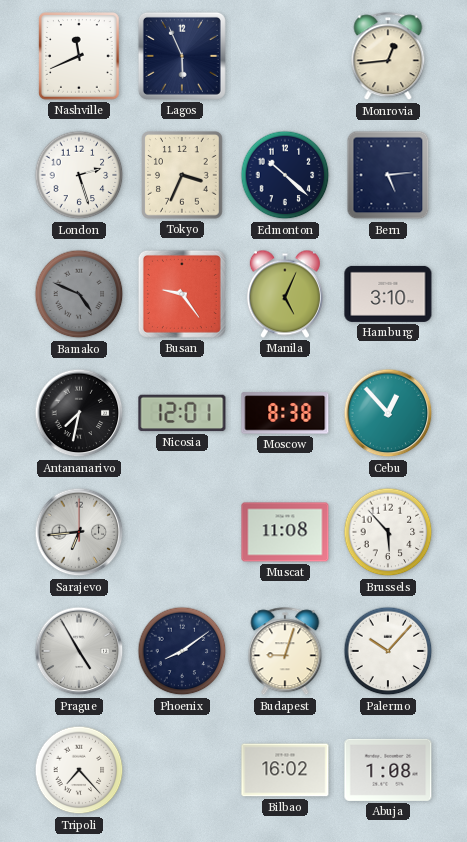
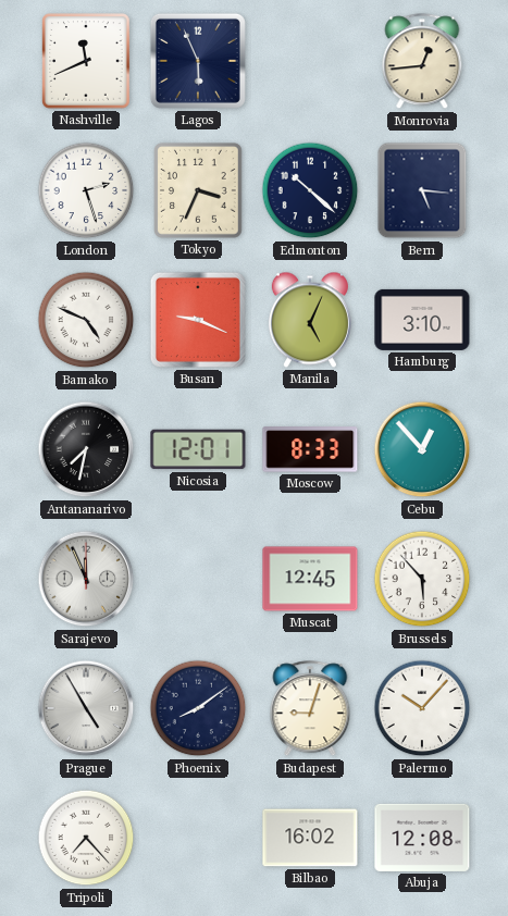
Bern: 5:14 -> 5:16
Bamako dial: grey -> white
Busan: 9:24 -> 9:19
Moscow: 8:38 -> 8:33
Sarajevo: 6:44 -> 11:56
Muscat: 11:08 -> 12:45
Abuja: 1:08 -> 12:08
